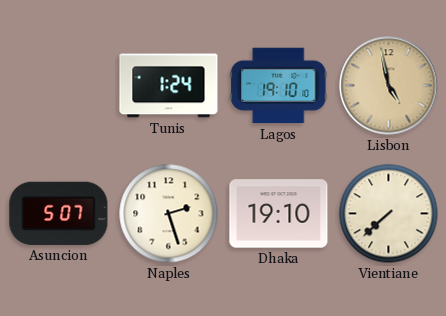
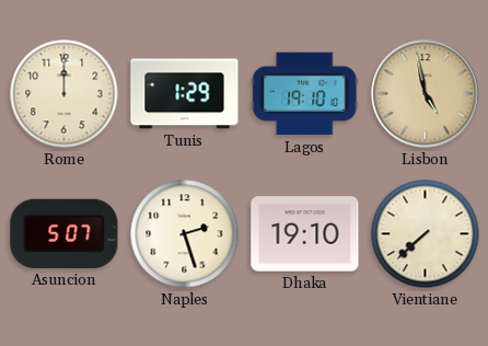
Rome: none -> 12:00
Tunis: 1:24 -> 1:29
